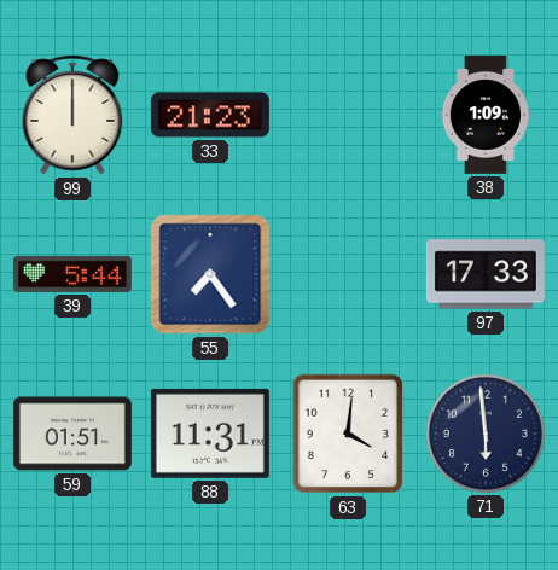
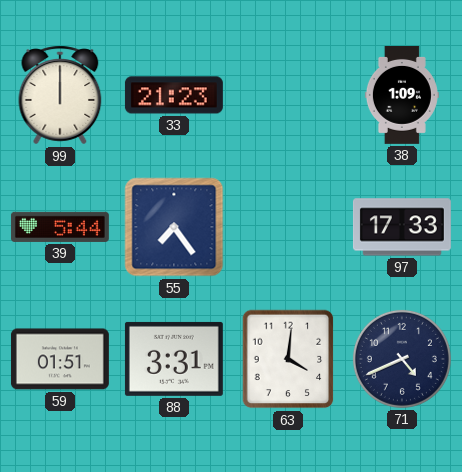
88: 11:31 -> 3:31
71: 5:59 -> 4:41
